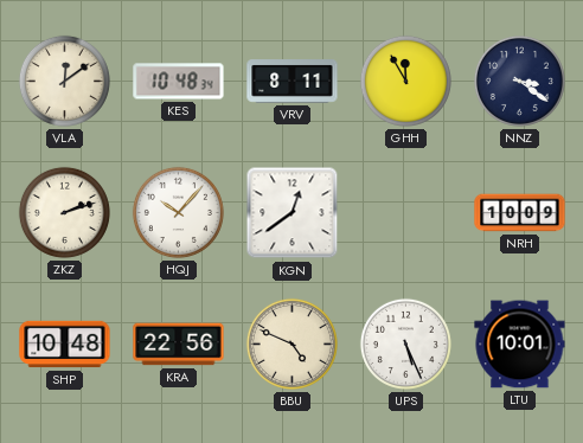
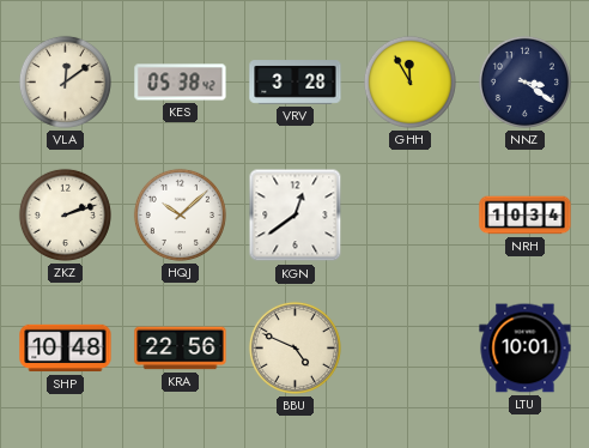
KES: 10:48 -> 05:38
VRV: 8:11 -> 3:28
HQJ: 10:07 -> 10:08
NRH: 10:09 -> 10:34
UPS: 5:26 -> none
